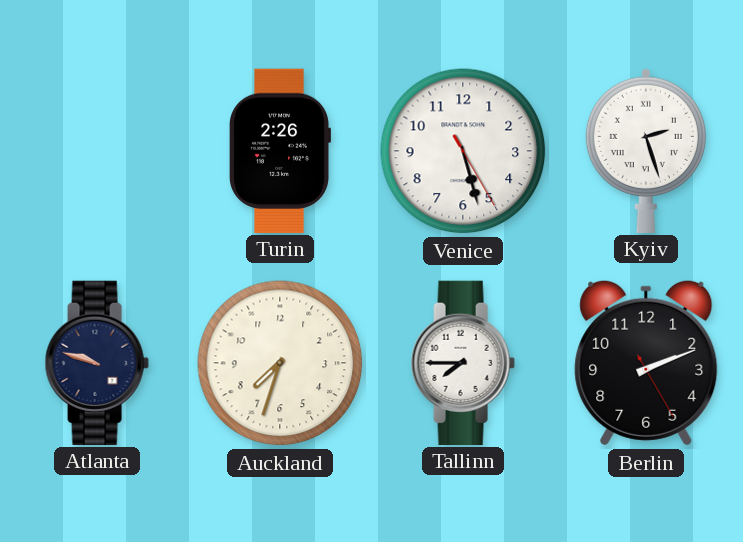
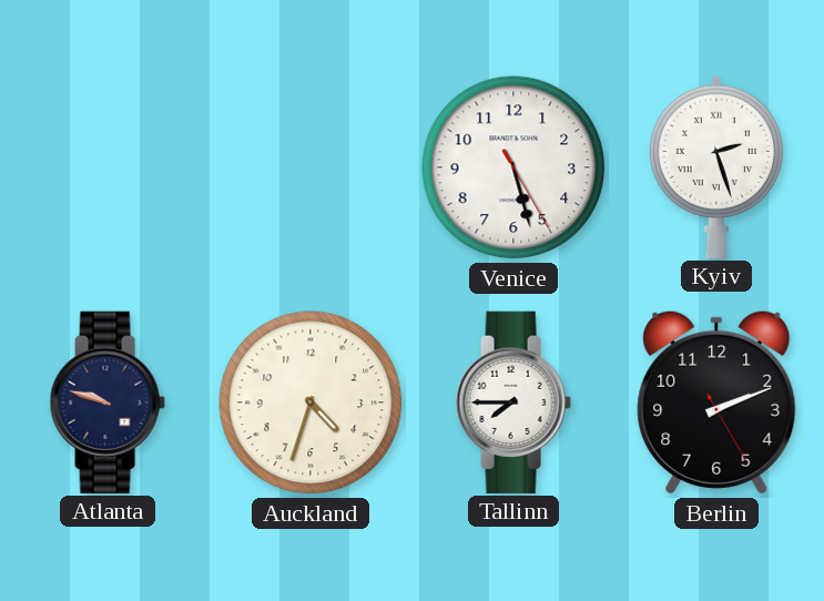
Turin: 2:26 -> none
Auckland: 7:33 -> 4:33
